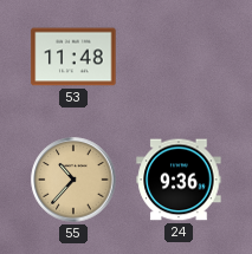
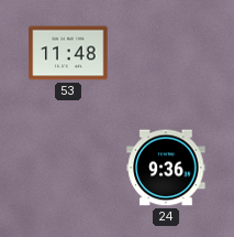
55: 10:37 -> none
